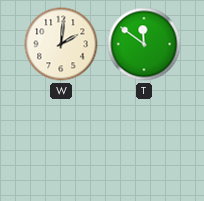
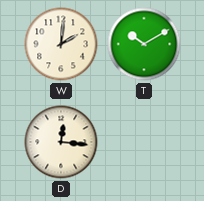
T: 11:51 -> 10:10
D: none -> 12:16
